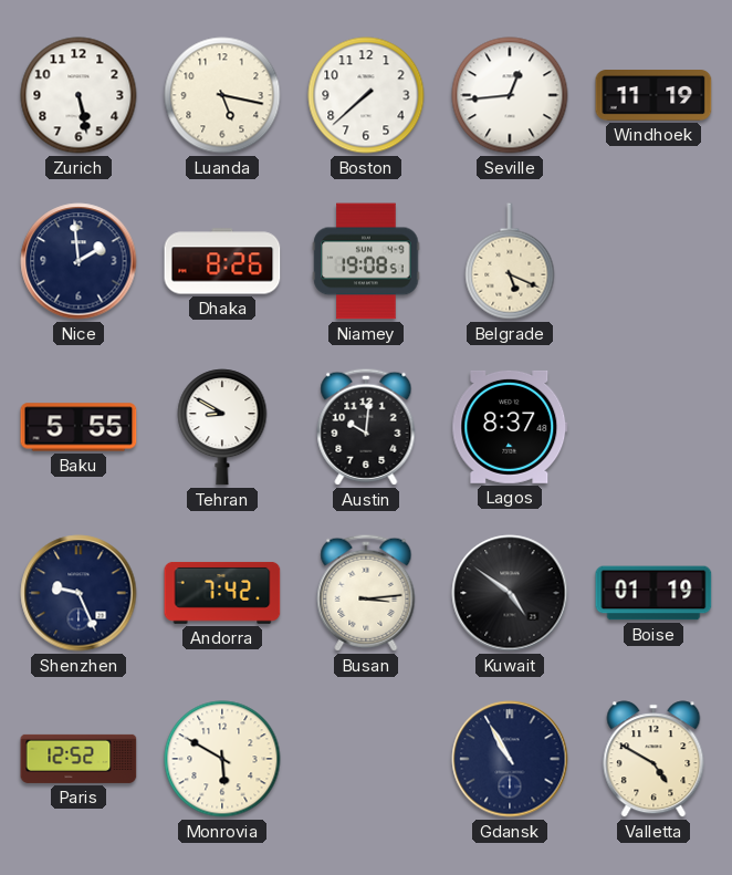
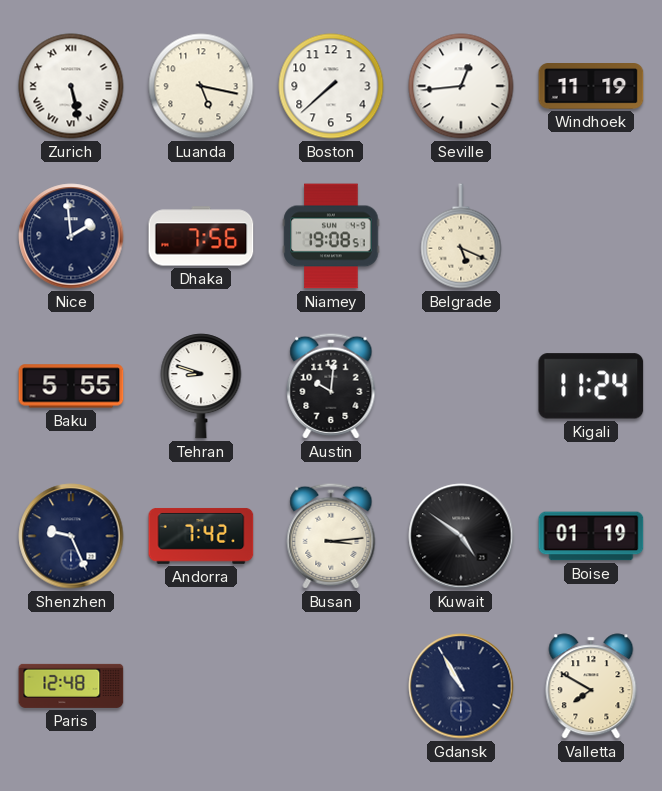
Zurich numerals: Arabic -> Roman
Dhaka: 8:26 -> 7:56
Tehran: 8:50 -> 8:48
Lagos: 8:37 -> none
Kigali: none -> 11:24
Paris: 12:52 -> 12:48
Monrovia: 5:50 -> none
Valletta: 4:50 -> 7:50
